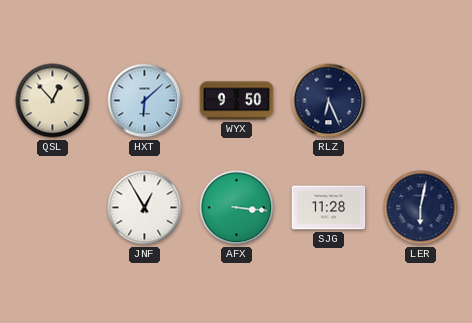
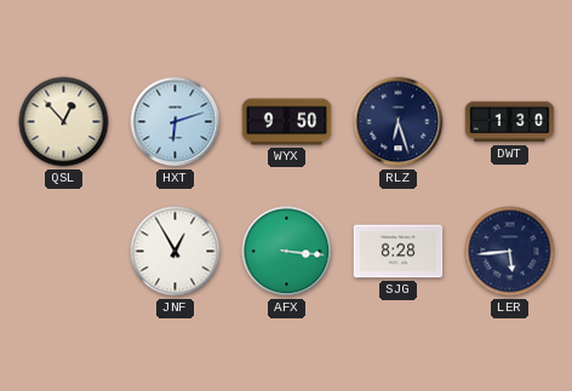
HXT: 6:08 -> 6:12
RLZ: 6:26 -> 6:27
DWT: none -> 1:30
SJG: 11:28 -> 8:28
LER: 6:02 -> 5:44
